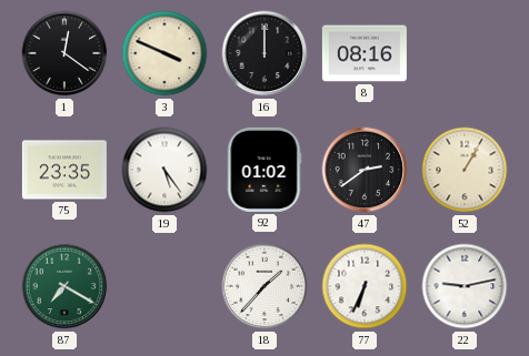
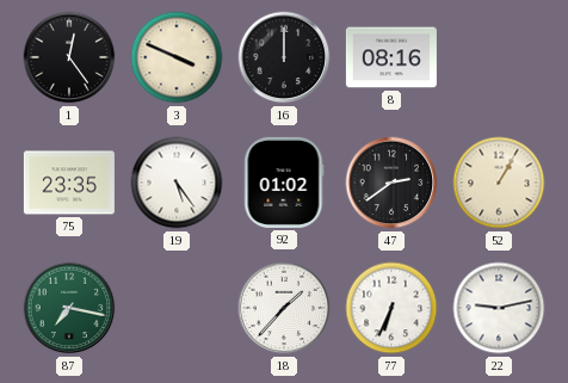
1: 12:21 -> 12:24
87: 7:20 -> 7:17
